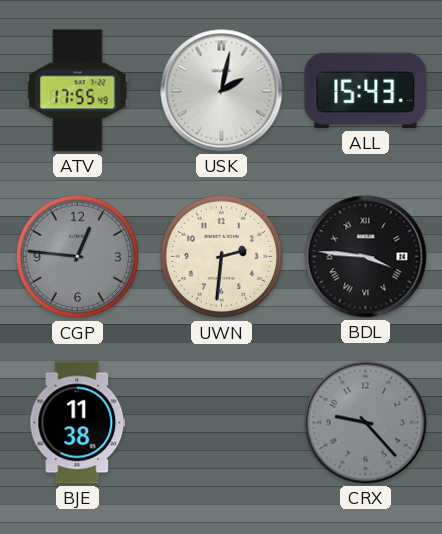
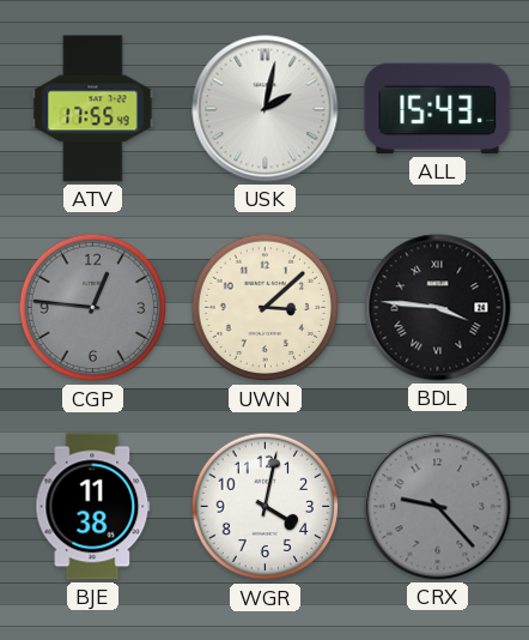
UWN: 2:31 -> 3:08
WGR: none -> 4:02
